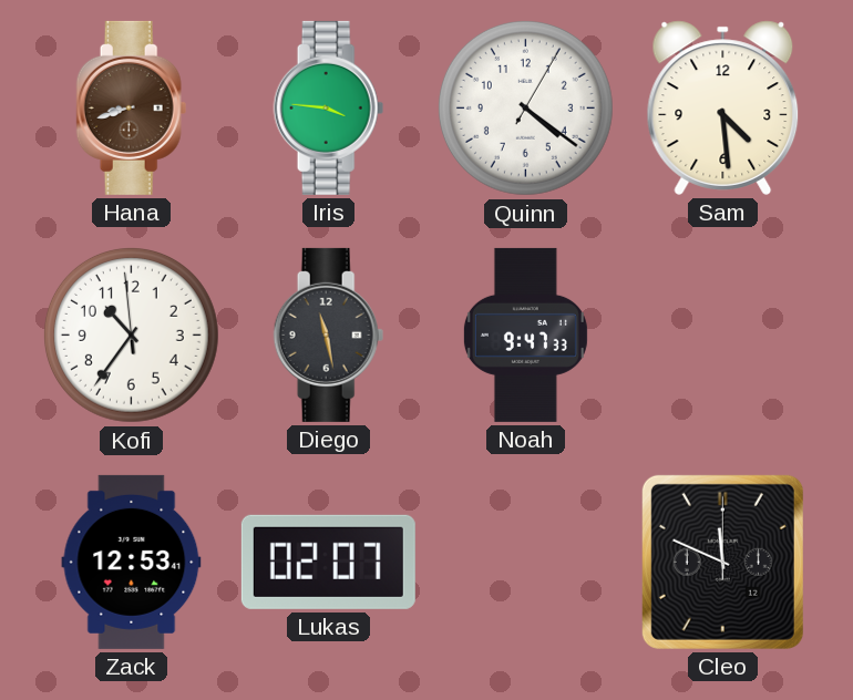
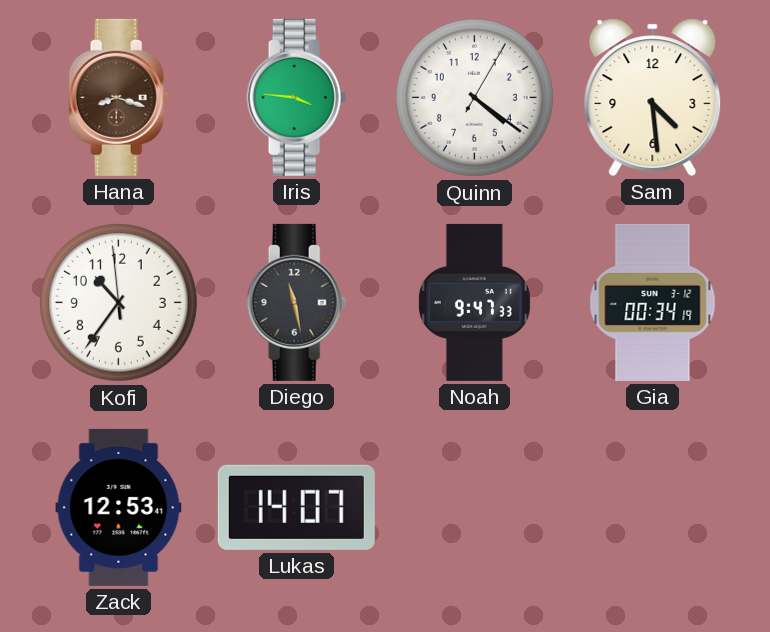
Hana: 8:42 -> 8:18
Gia: none -> 00:34
Lukas: 02:07 -> 14:07
Cleo: 11:49 -> none
